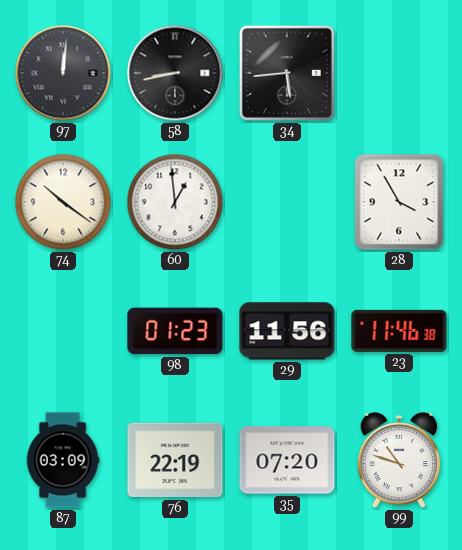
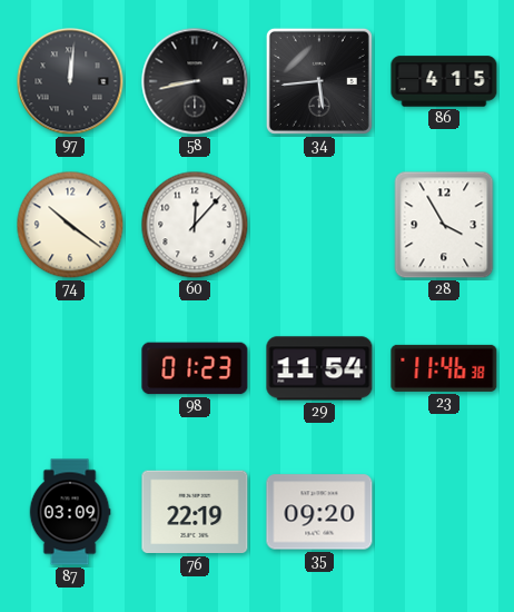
86: none -> 4:15
60: 12:59 -> 12:07
29: 11:56 -> 11:54
35: 07:20 -> 09:20
99: 10:48 -> none
